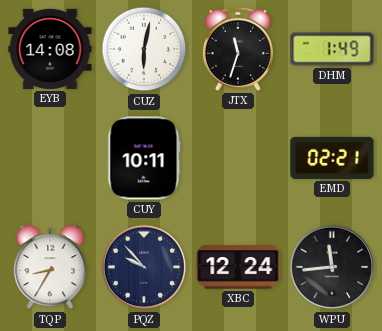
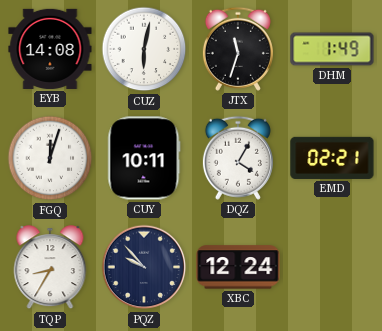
FGQ: none -> 12:03
DQZ: none -> 4:05
WPU: 11:44 -> none
